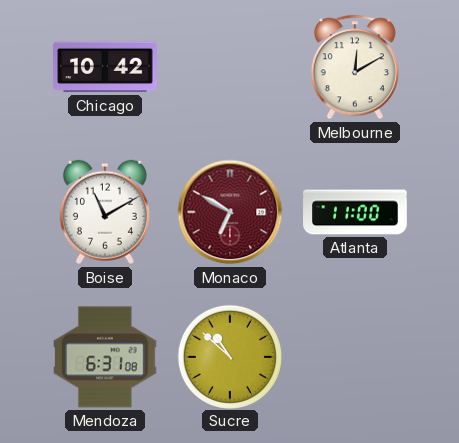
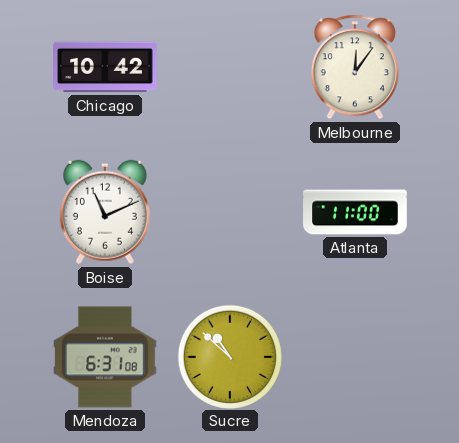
Melbourne: 12:10 -> 12:06
Boise: 11:10 -> 11:11
Monaco: 6:50 -> none
